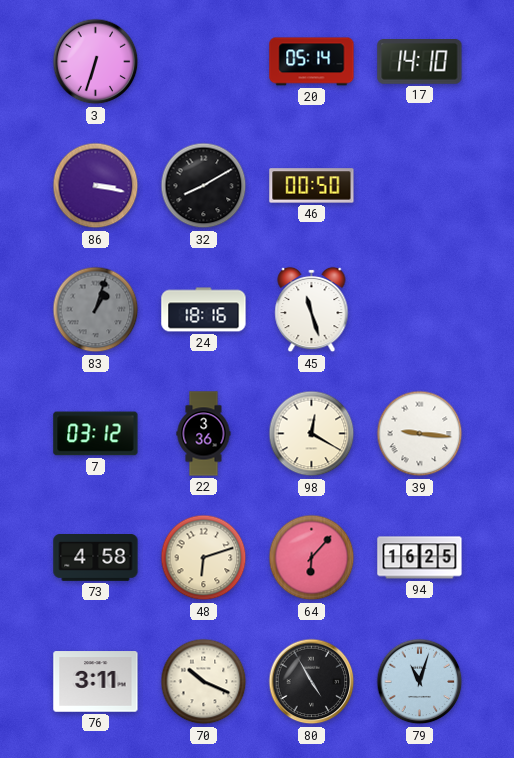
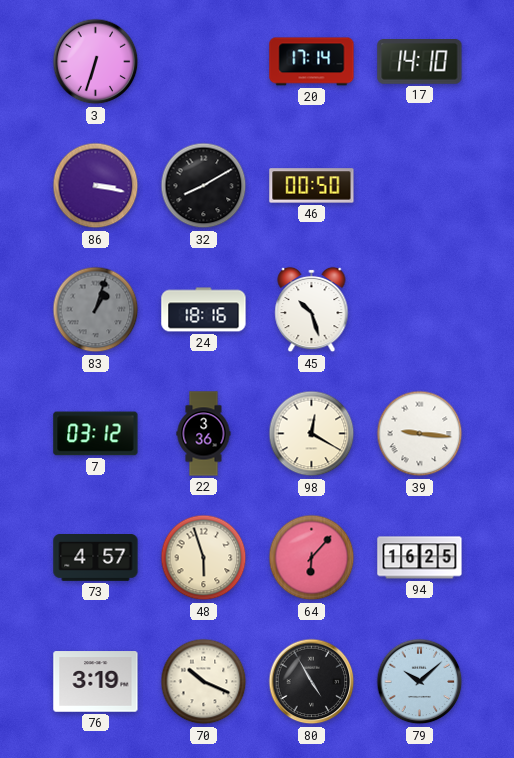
20: 05:14 -> 17:14
45: 11:27 -> 10:27
73: 4:58 -> 4:57
48: 6:12 -> 5:57
76: 3:11 -> 3:19
79: 11:03 -> 10:08
